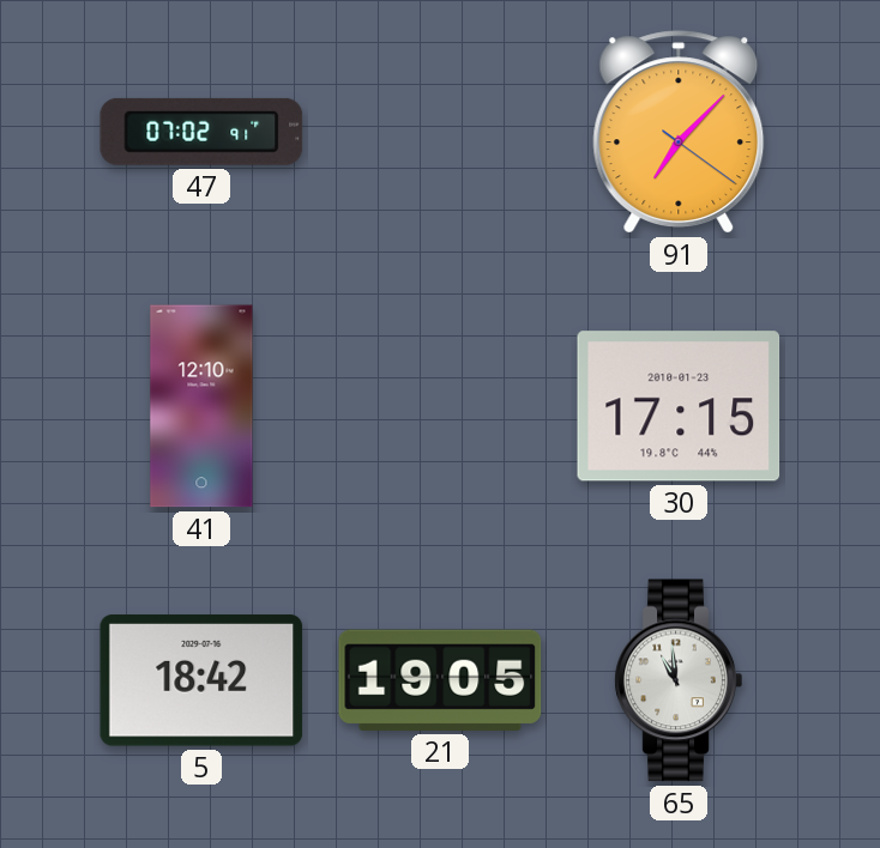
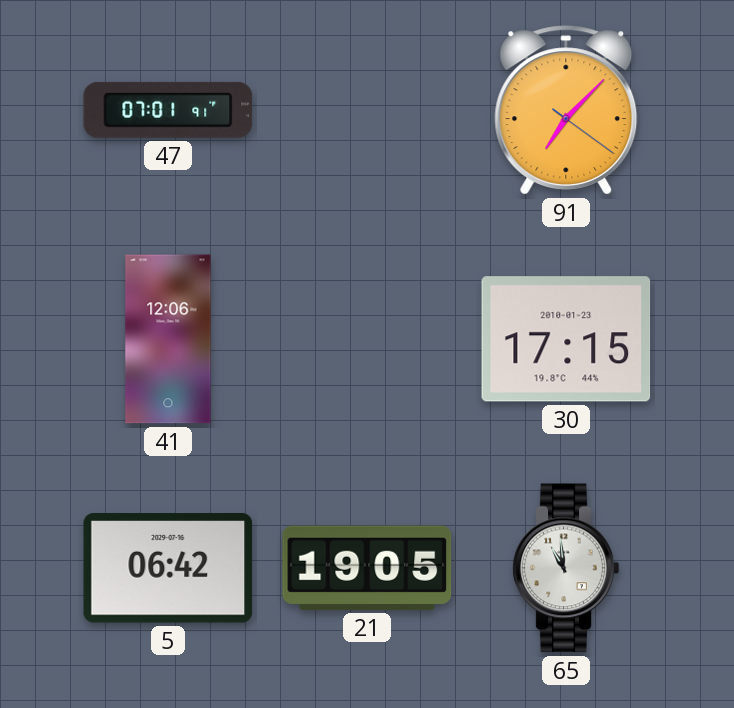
47: 07:02 -> 07:01
41: 12:10 -> 12:06
5: 18:42 -> 06:42
